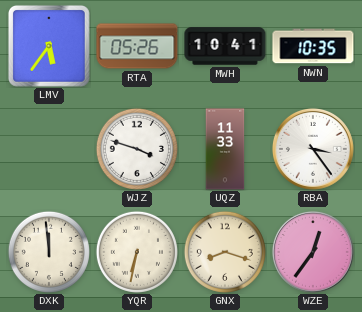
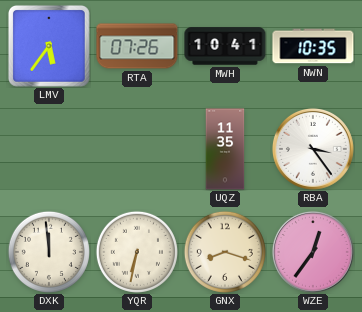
RTA: 05:26 -> 07:26
WJZ: 3:48 -> none
UQZ: 11:33 -> 11:35
